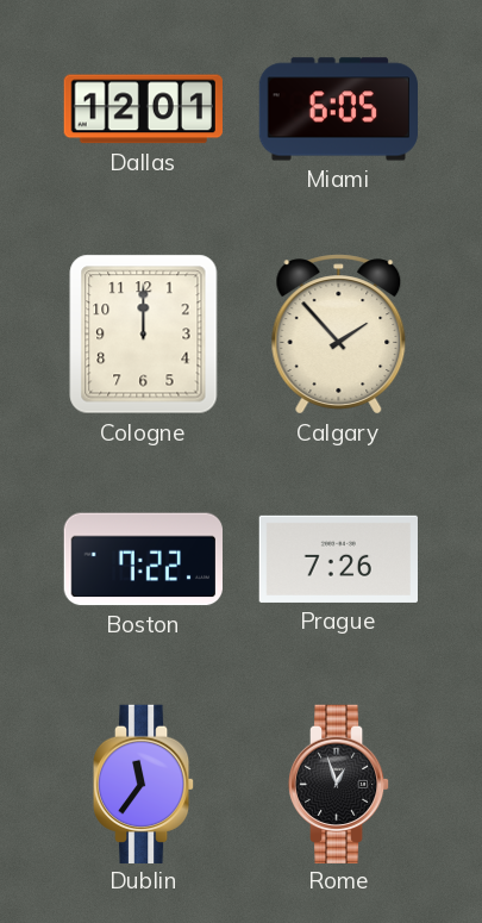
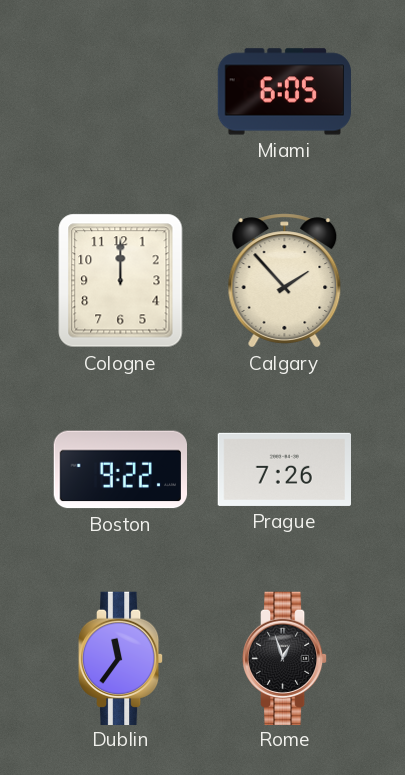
Dallas: 12:01 -> none
Boston: 7:22 -> 9:22
